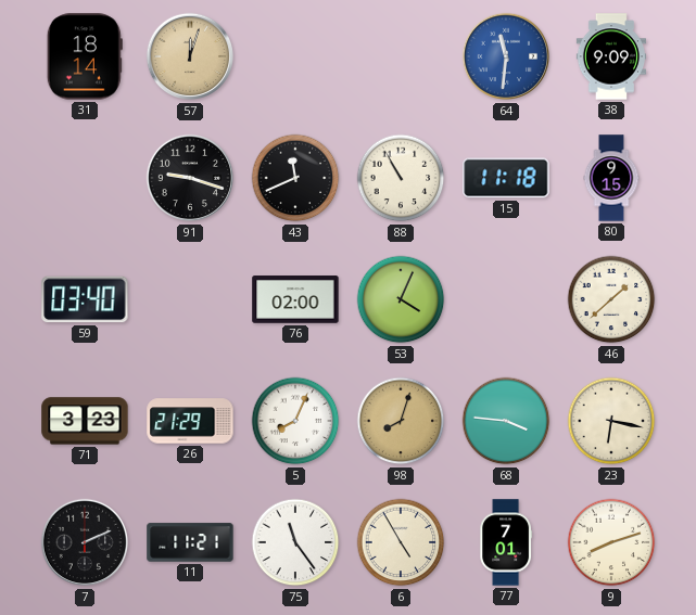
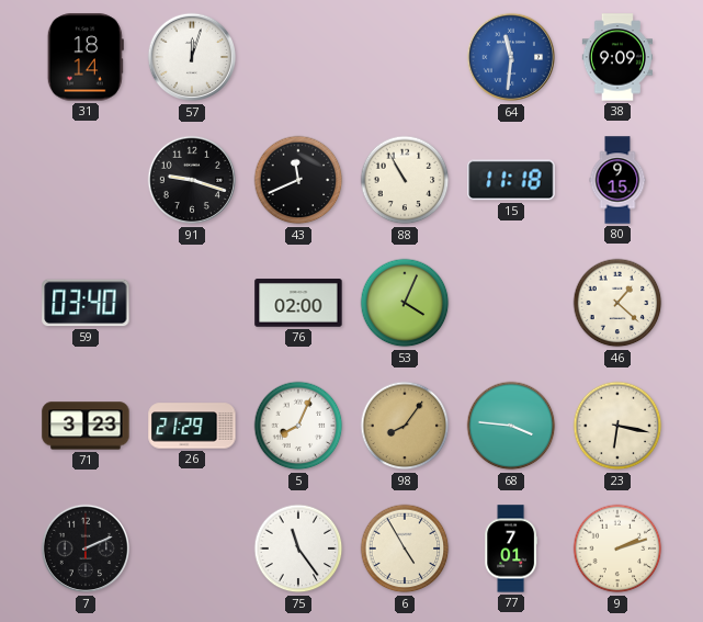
57 dial: champagne -> white
46: 1:38 -> 1:22
98: 8:03 -> 8:06
11: 11:21 -> none
9: 8:12 -> 2:12
